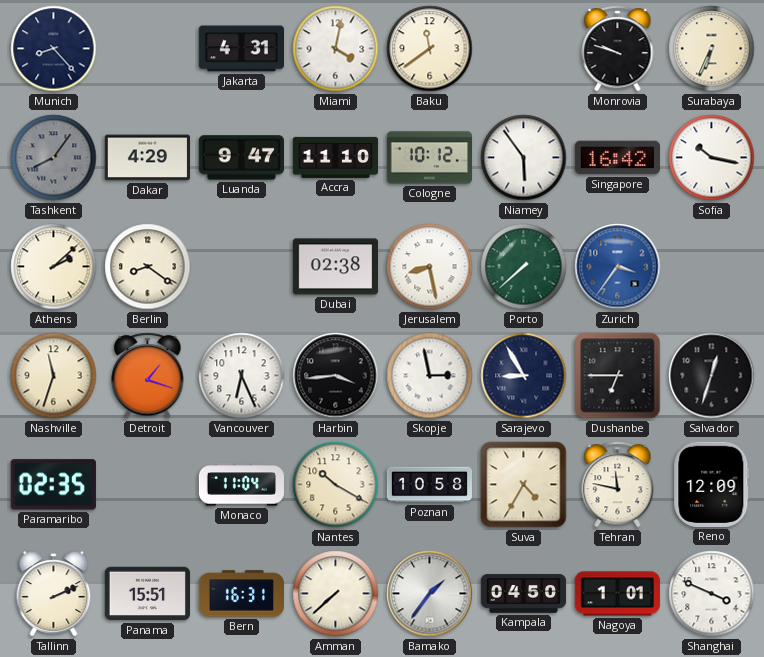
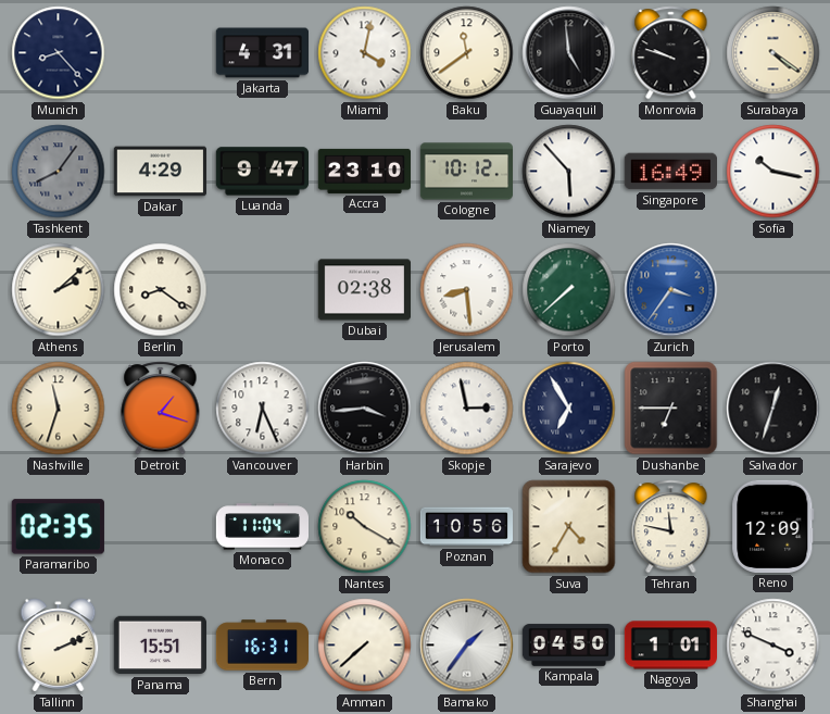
Guayaquil: none -> 4:59
Surabaya: 6:34 -> 4:21
Accra: 11:10 -> 23:10
Niamey: 5:54 -> 5:53
Singapore: 16:42 -> 16:49
Jerusalem: 8:28 -> 8:29
Sarajevo: 8:55 -> 6:55
Poznan: 10:58 -> 10:56
